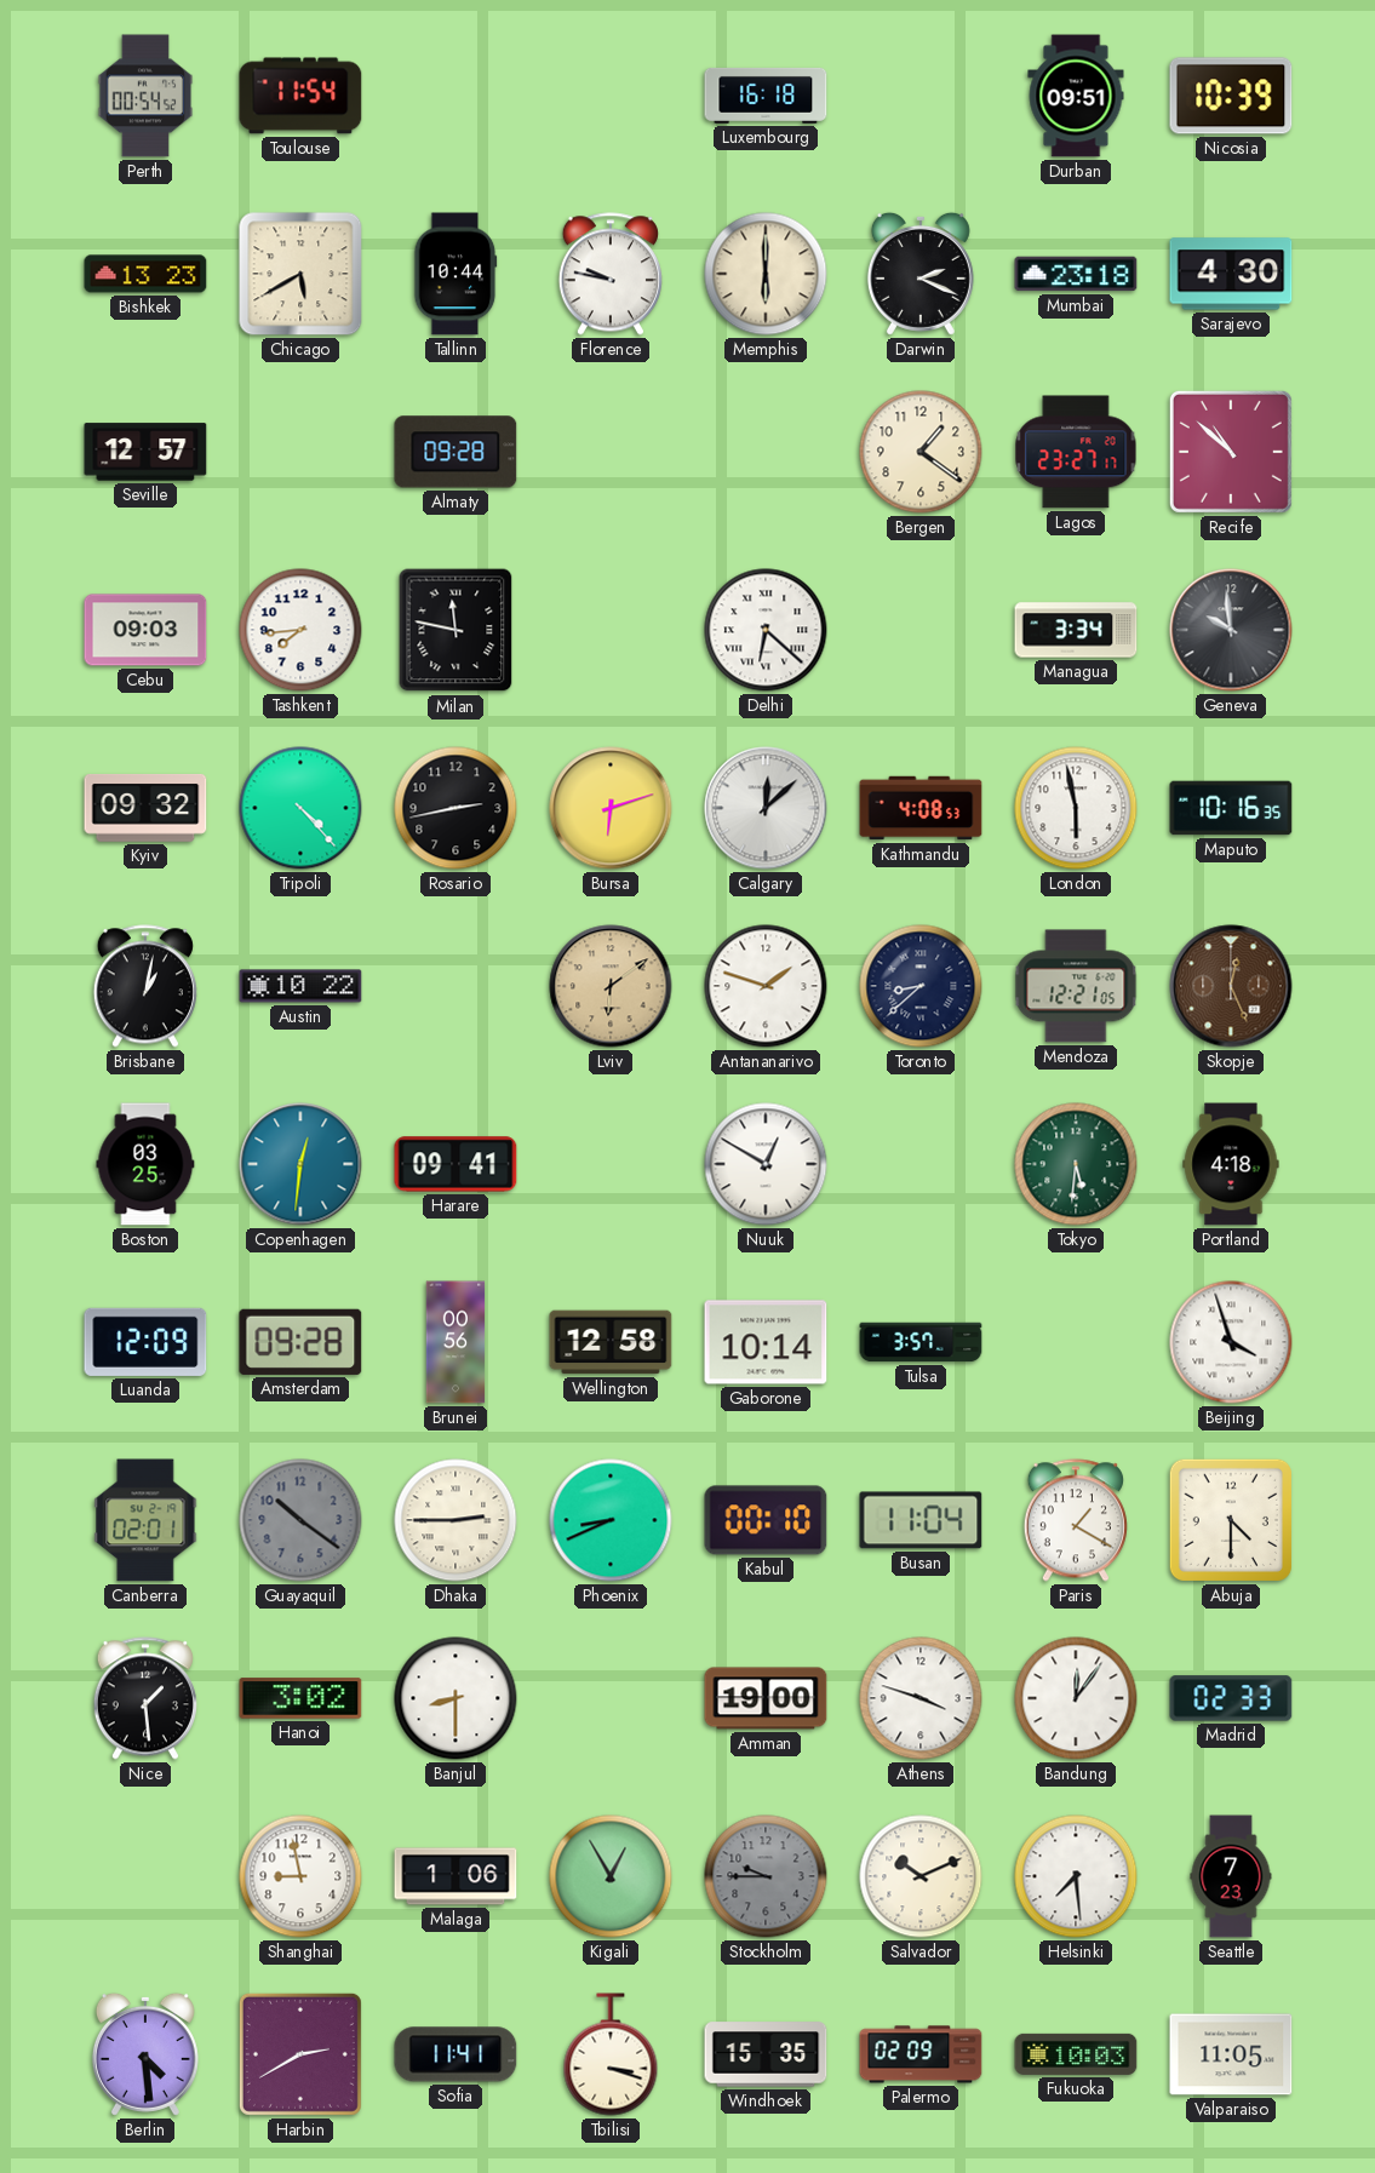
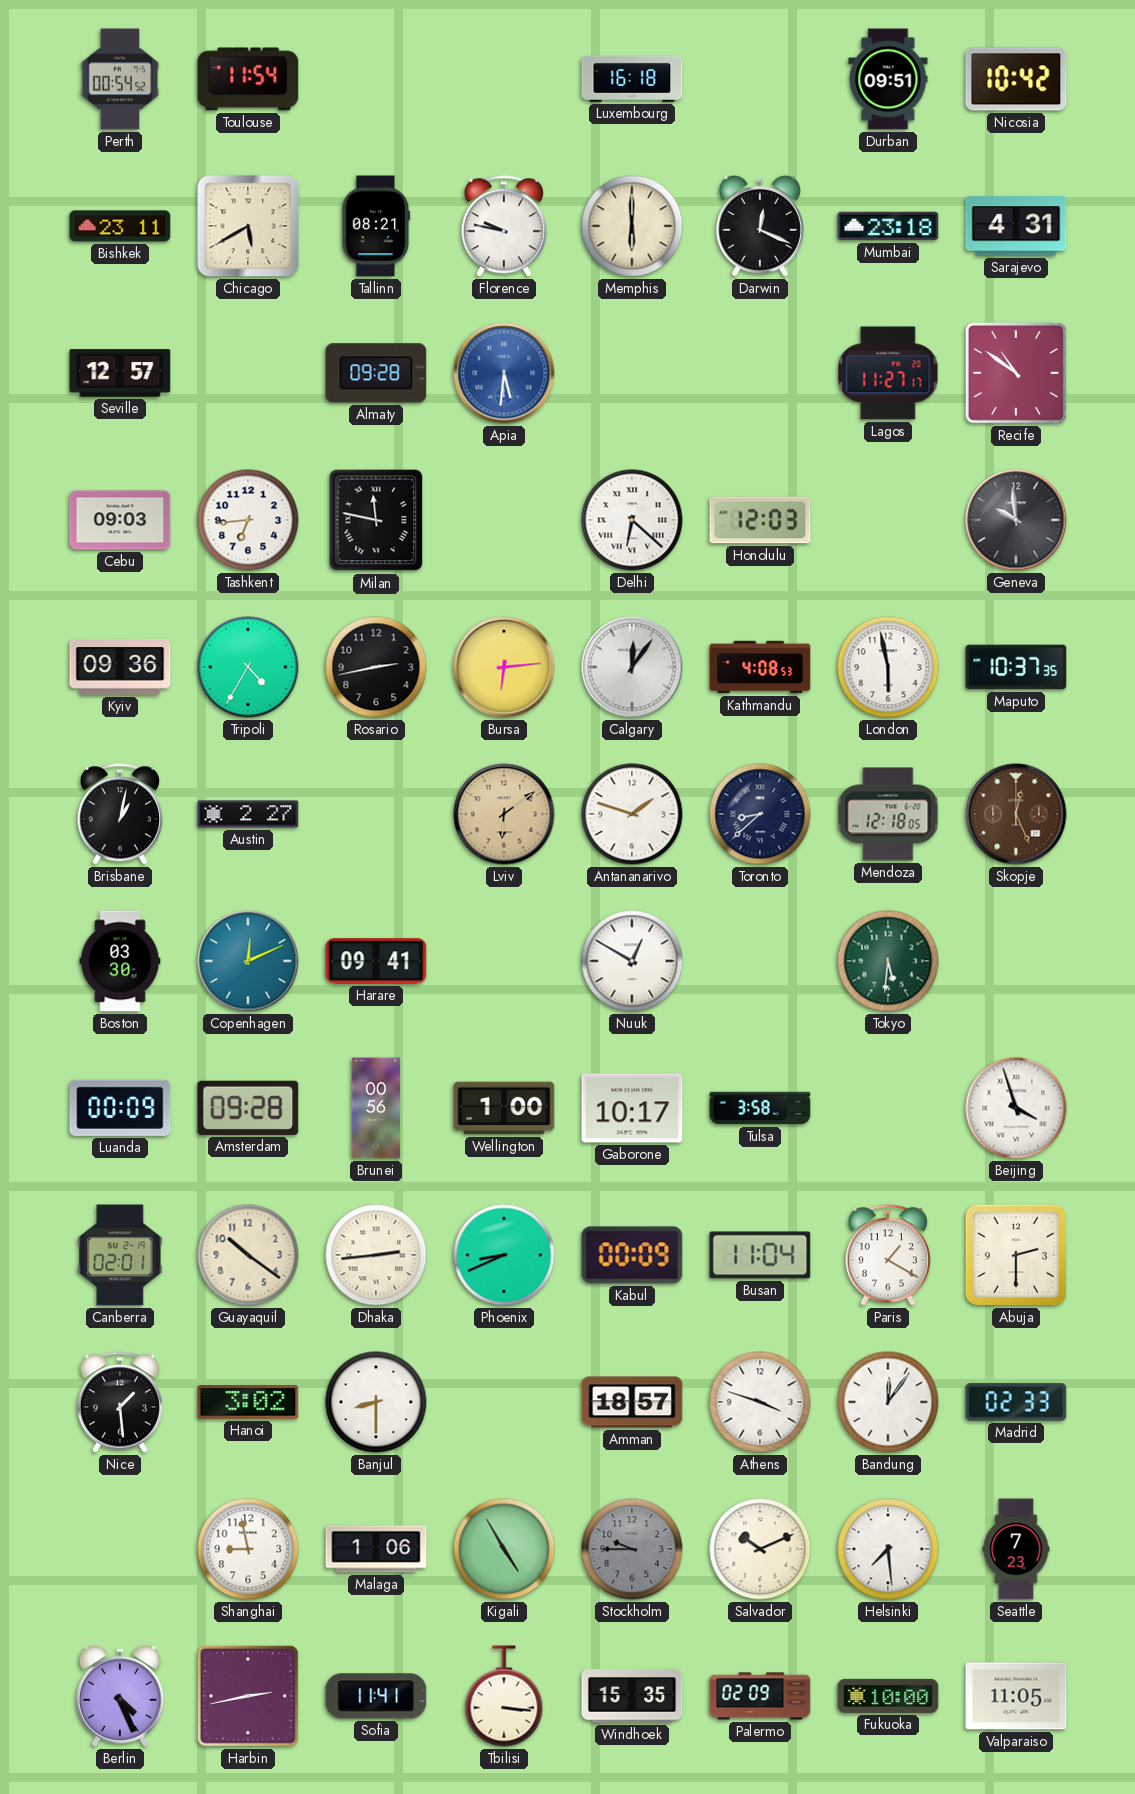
Nicosia: 10:39 -> 10:42
Bishkek: 13:23 -> 23:11
Tallinn: 10:44 -> 08:21
Darwin: 2:19 -> 12:19
Sarajevo: 4:30 -> 4:31
Apia: none -> 5:31
Bergen: 1:21 -> none
Lagos: 23:27 -> 11:27
Recife: 10:52 -> 10:51
Tashkent: 7:44 -> 6:44
Honolulu: none -> 12:03
Managua: 3:34 -> none
Kyiv: 09:32 -> 09:36
Tripoli: 4:23 -> 4:35
Bursa: 6:12 -> 6:14
Calgary: 12:08 -> 12:06
Maputo: 10:16 -> 10:37
Austin: 10:22 -> 2:27
Mendoza: 12:21 -> 12:18
Boston: 03:25 -> 03:30
Copenhagen: 12:31 -> 12:11
Portland: 4:18 -> none
Luanda: 12:09 -> 00:09
Wellington: 12:58 -> 1:00
Gaborone: 10:14 -> 10:17
Tulsa: 3:57 -> 3:58
Guayaquil dial: grey -> cream
Dhaka: 2:45 -> 2:44
Kabul: 00:10 -> 00:09
Abuja: 4:30 -> 2:30
Amman: 19:00 -> 18:57
Kigali: 12:55 -> 4:55
Berlin: 4:29 -> 4:26
Harbin: 2:40 -> 2:43
Tbilisi: 3:18 -> 3:16
Fukuoka: 10:03 -> 10:00
